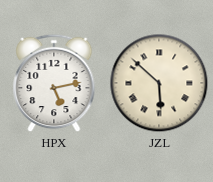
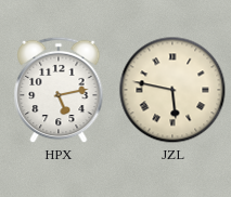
JZL: 5:52 -> 5:47
